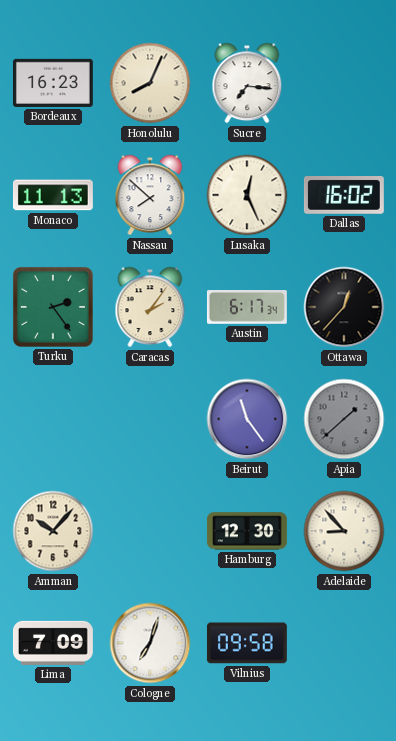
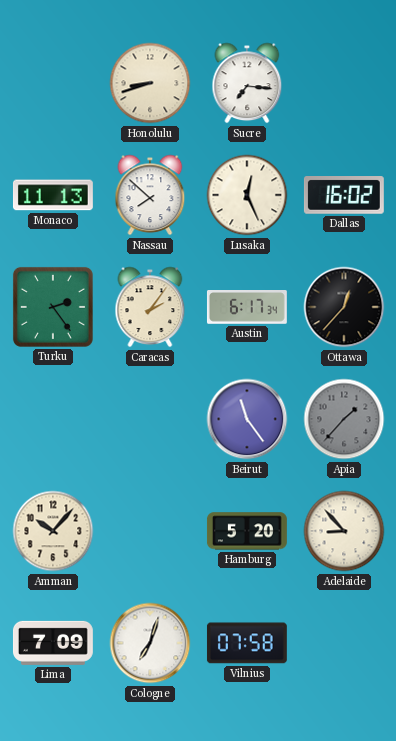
Bordeaux: 16:23 -> none
Honolulu: 8:04 -> 8:42
Apia: 1:38 -> 1:37
Hamburg: 12:30 -> 5:20
Vilnius: 09:58 -> 07:58
